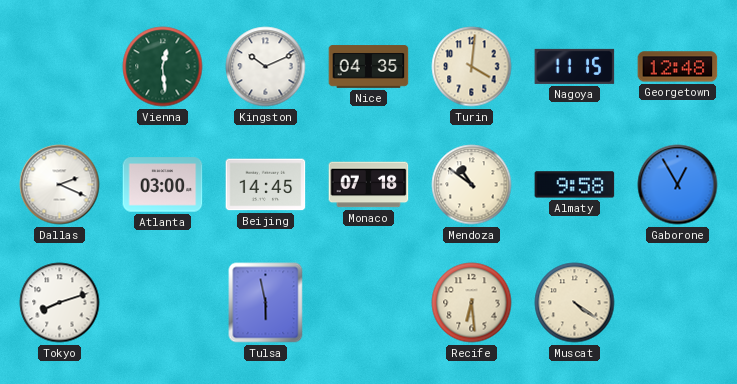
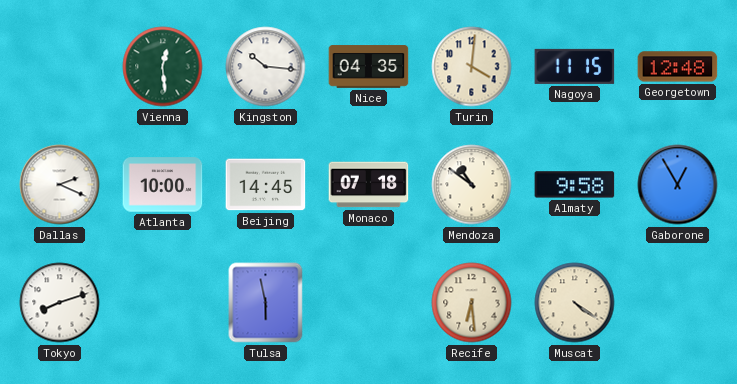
Kingston: 10:11 -> 10:16
Atlanta: 03:00 -> 10:00
